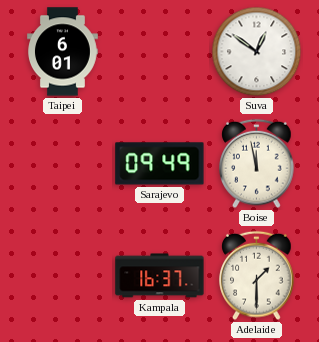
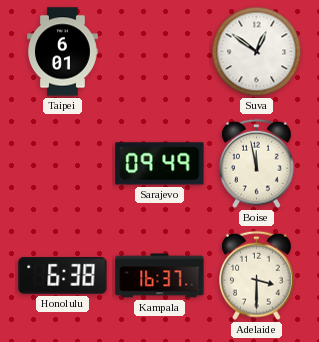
Honolulu: none -> 6:38
Adelaide: 1:30 -> 3:30
